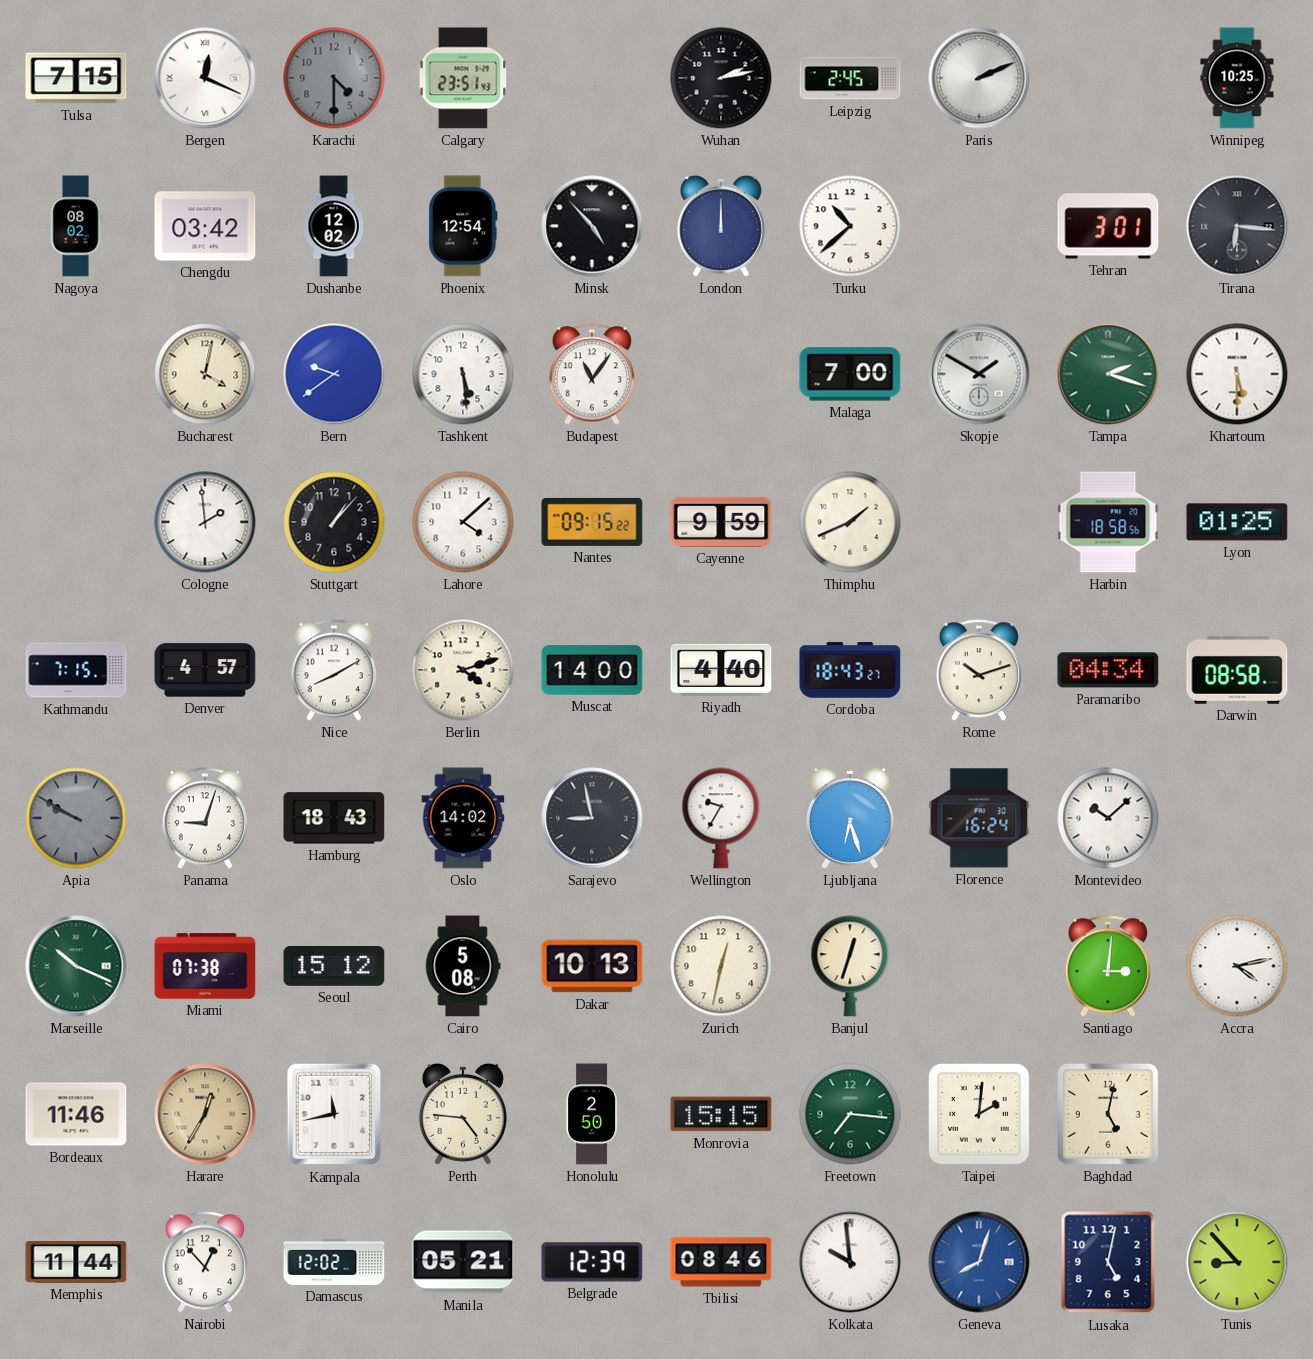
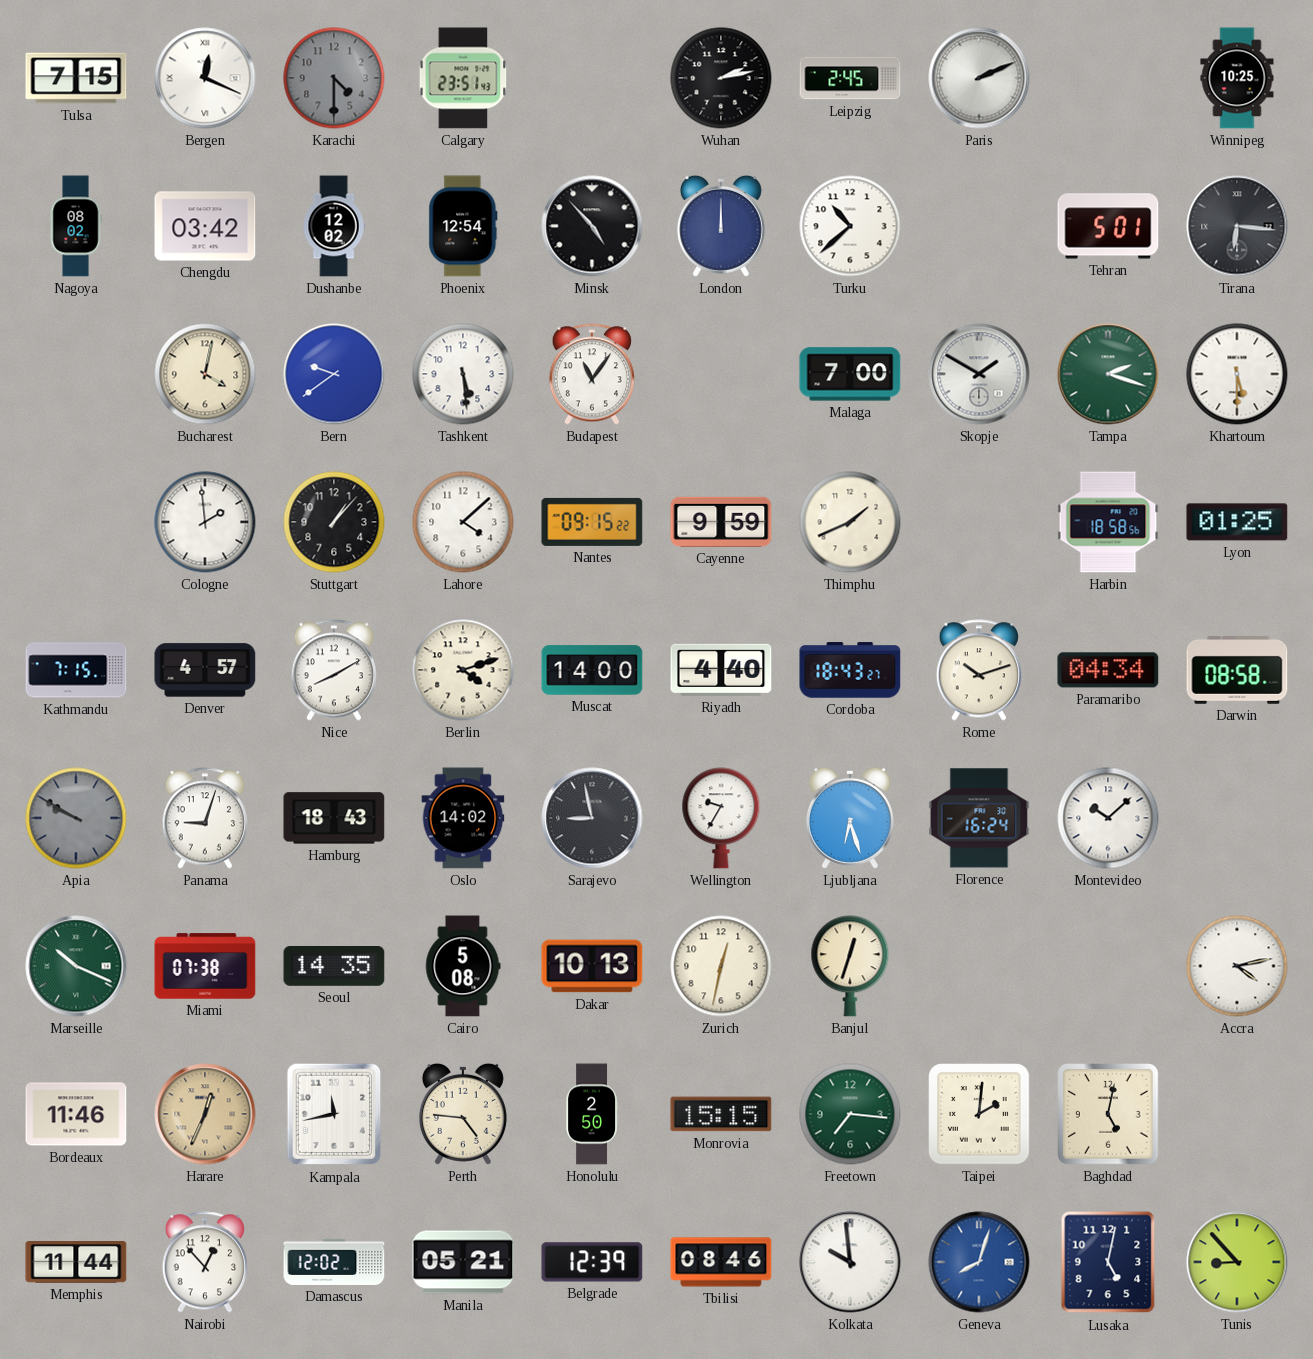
Tehran: 3:01 -> 5:01
Seoul: 15:12 -> 14:35
Santiago: 3:01 -> none
Harare: 12:35 -> 12:34
